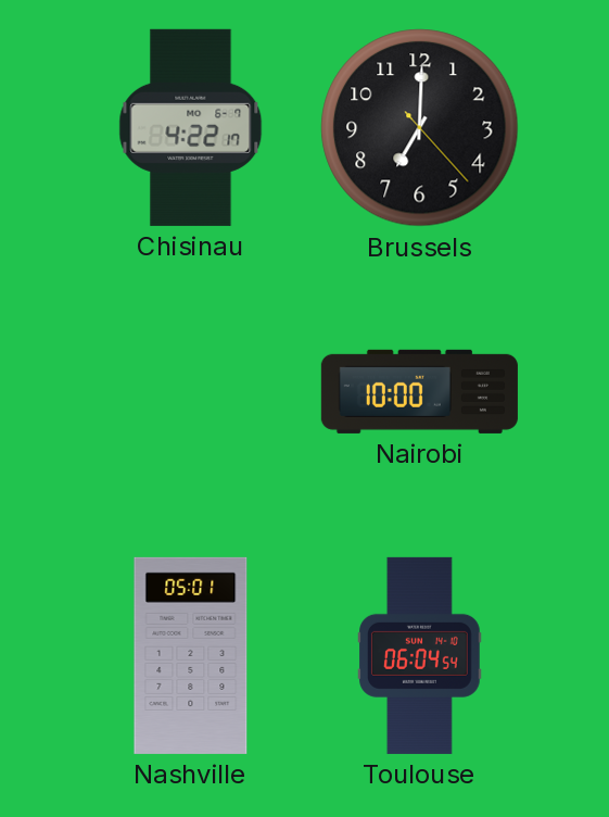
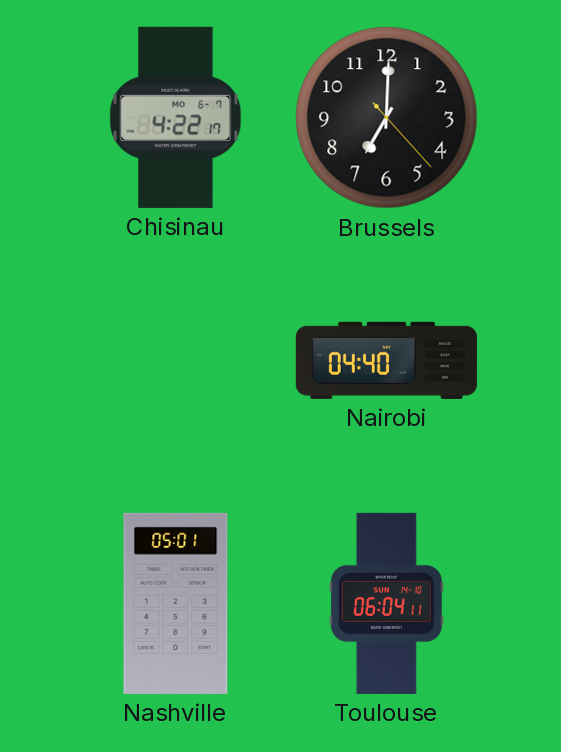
Nairobi: 10:00 -> 04:40
Toulouse: 06:04:54 -> 06:04:11
